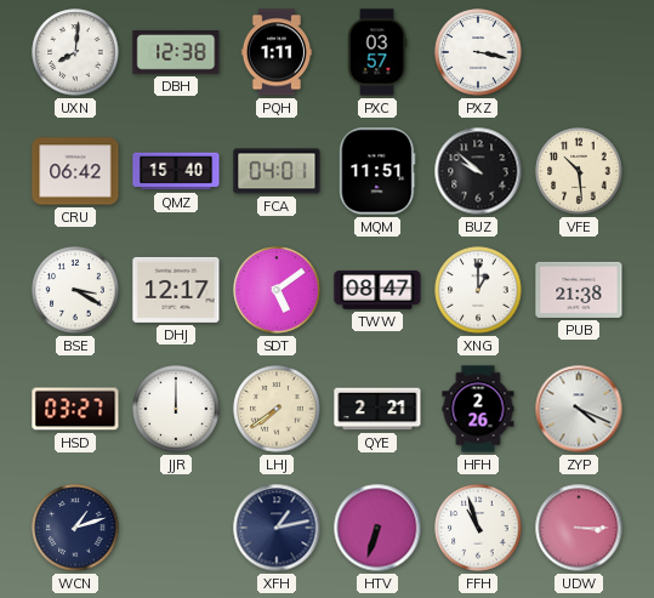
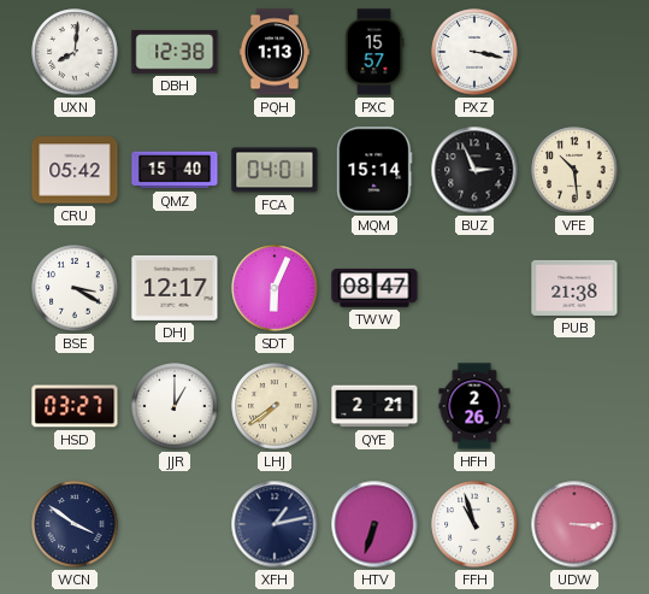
PQH: 1:11 -> 1:13
PXC: 03:57 -> 15:57
CRU: 06:42 -> 05:42
MQM: 11:51 -> 15:14
BUZ: 9:52 -> 2:56
SDT: 5:09 -> 6:04
XNG: 1:00 -> none
JJR: 12:00 -> 1:00
ZYP: 4:19 -> none
WCN: 1:12 -> 3:51
